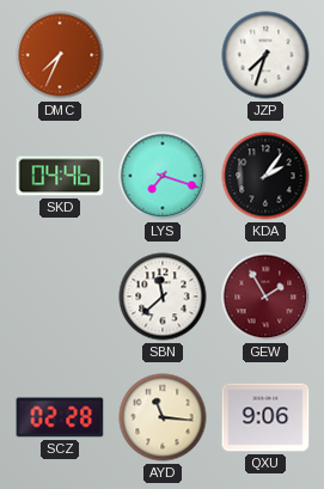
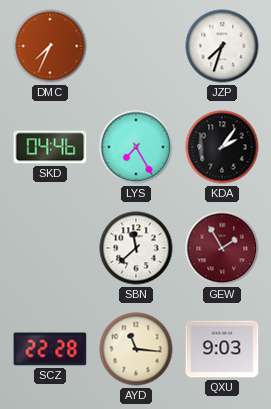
LYS: 7:18 -> 7:25
SCZ: 02:28 -> 22:28
QXU: 9:06 -> 9:03
